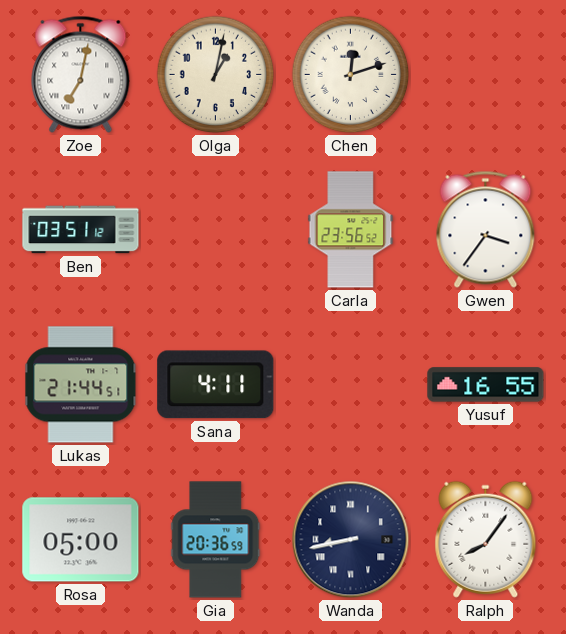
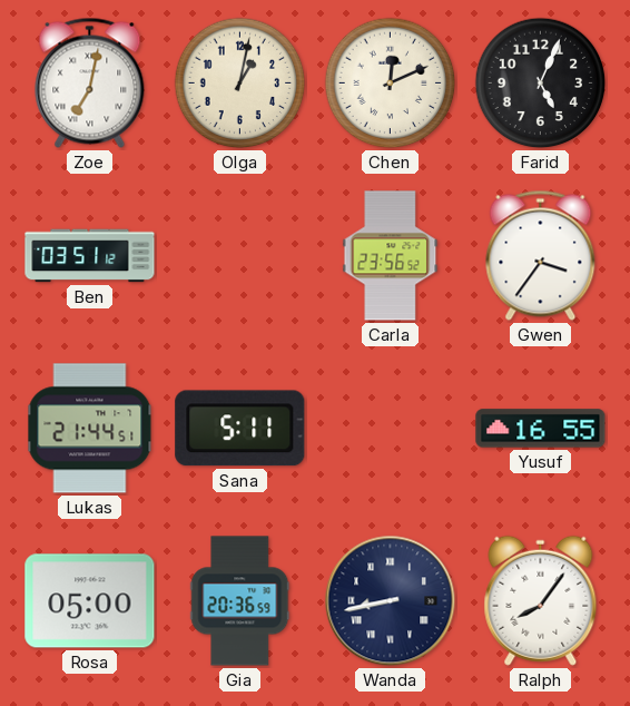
Chen: 12:12 -> 12:11
Farid: none -> 5:04
Sana: 4:11 -> 5:11
